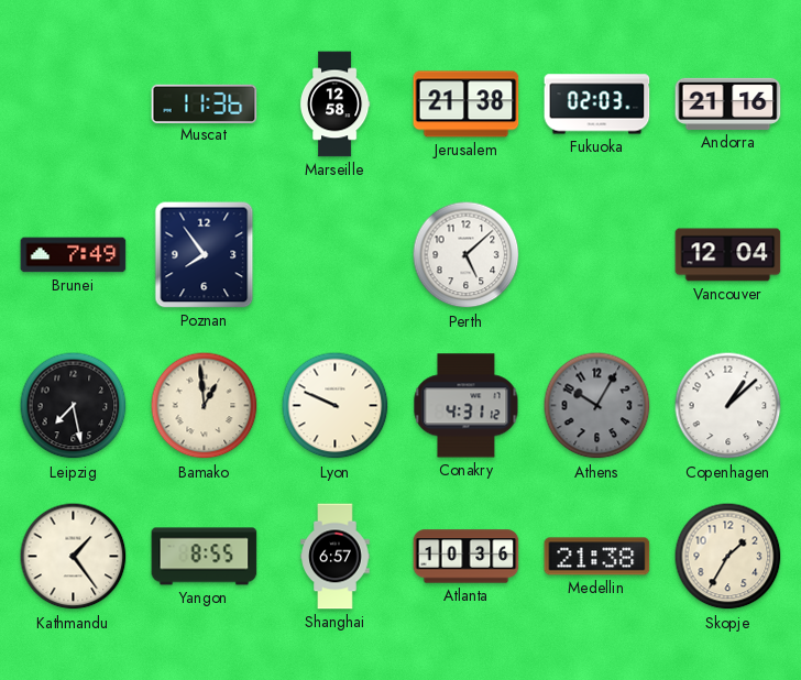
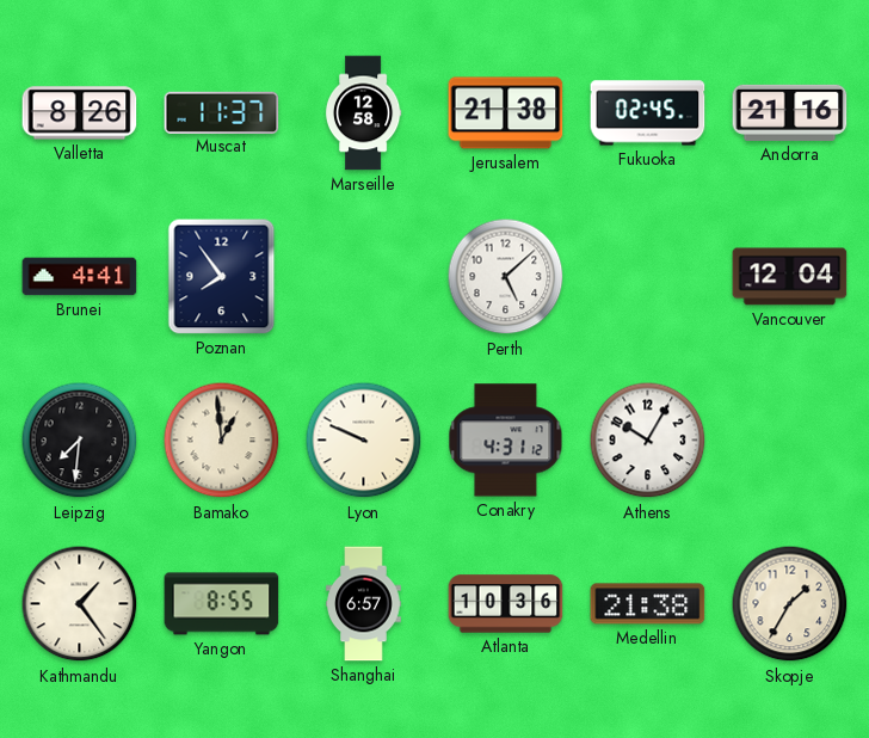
Valletta: none -> 8:26
Muscat: 11:36 -> 11:37
Fukuoka: 02:03 -> 02:45
Brunei: 7:49 -> 4:41
Leipzig: 7:28 -> 7:31
Athens dial: grey -> white
Copenhagen: 1:08 -> none
